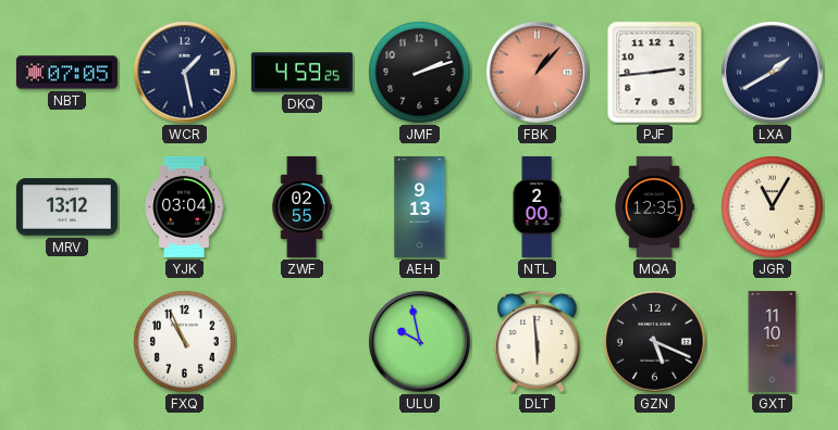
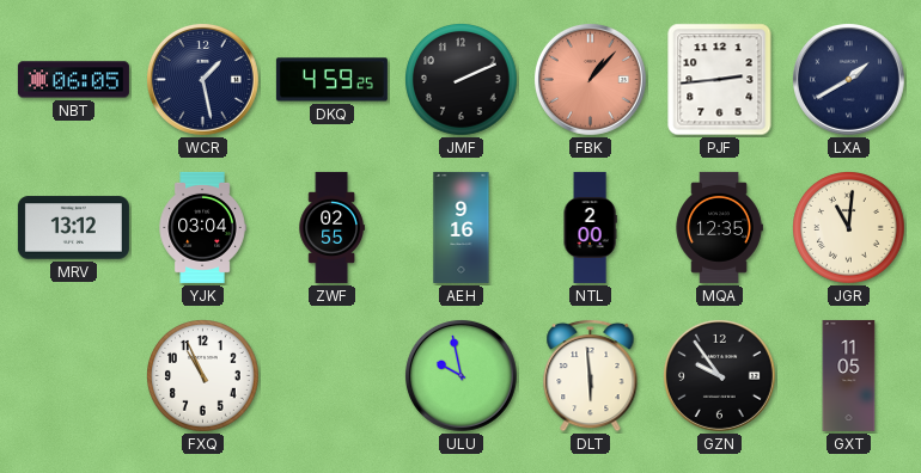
NBT: 07:05 -> 06:05
JMF: 2:12 -> 2:11
AEH: 9:13 -> 9:16
JGR: 11:05 -> 11:01
GZN: 5:19 -> 9:54
GXT: 11:10 -> 11:05
